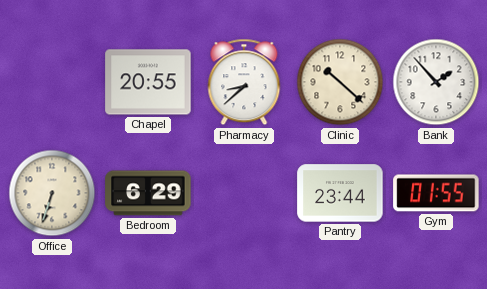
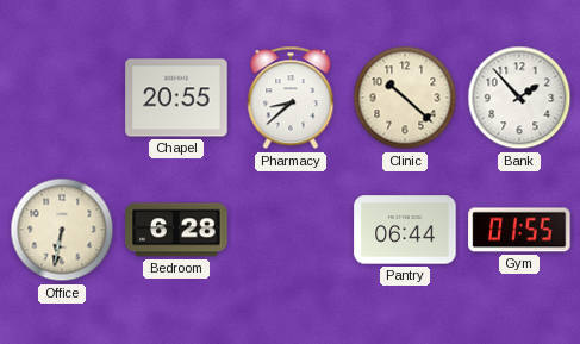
Office: 6:33 -> 6:32
Bedroom: 6:29 -> 6:28
Pantry: 23:44 -> 06:44
